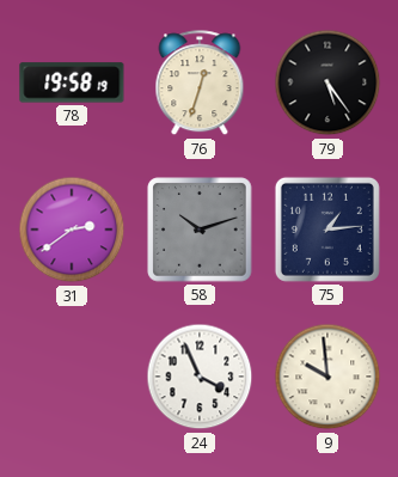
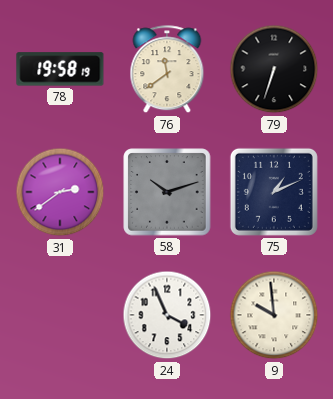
76: 12:33 -> 11:39
79: 5:24 -> 6:33
75: 1:14 -> 1:11
